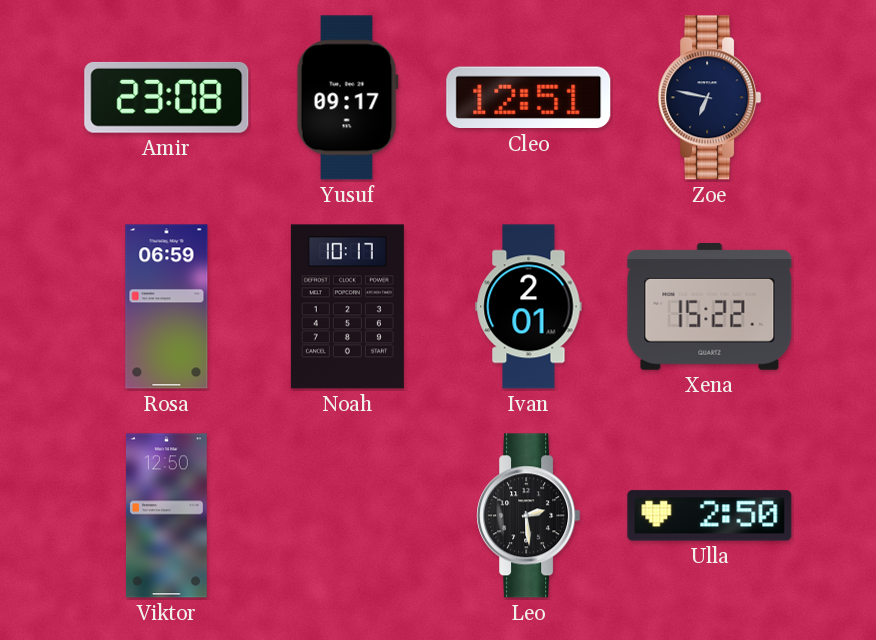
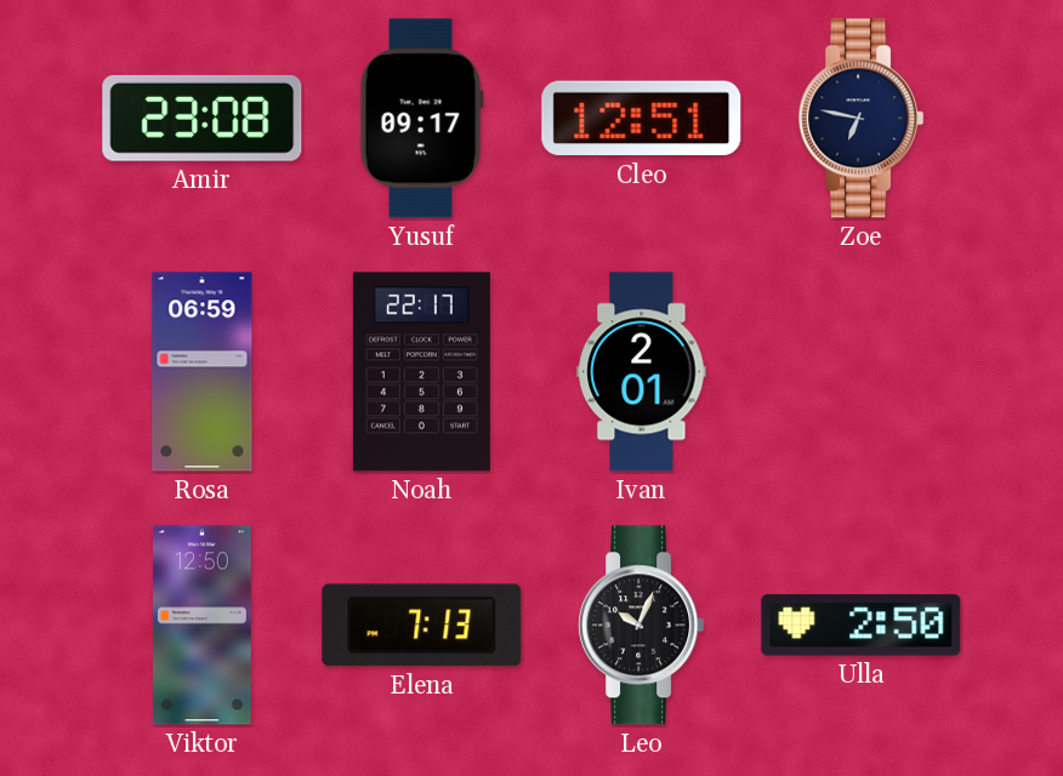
Noah: 10:17 -> 22:17
Xena: 15:22 -> none
Elena: none -> 7:13
Leo: 2:29 -> 10:04
